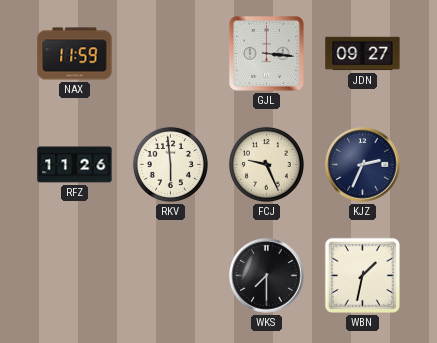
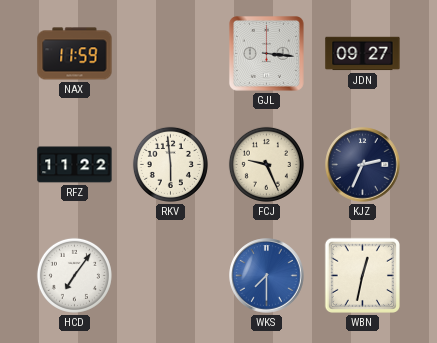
RFZ: 11:26 -> 11:22
HCD: none -> 7:06
WKS dial: black -> blue
WBN: 1:32 -> 12:32
